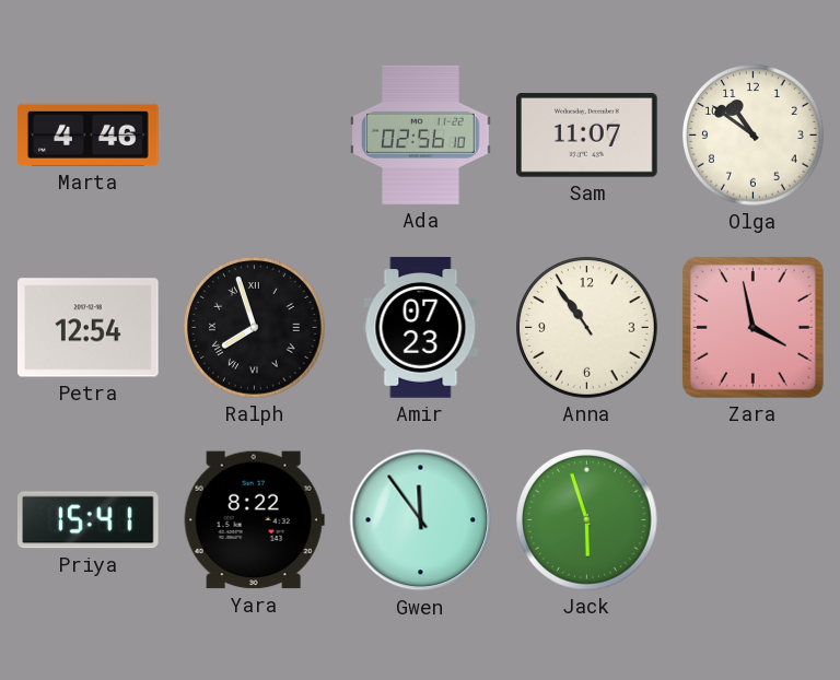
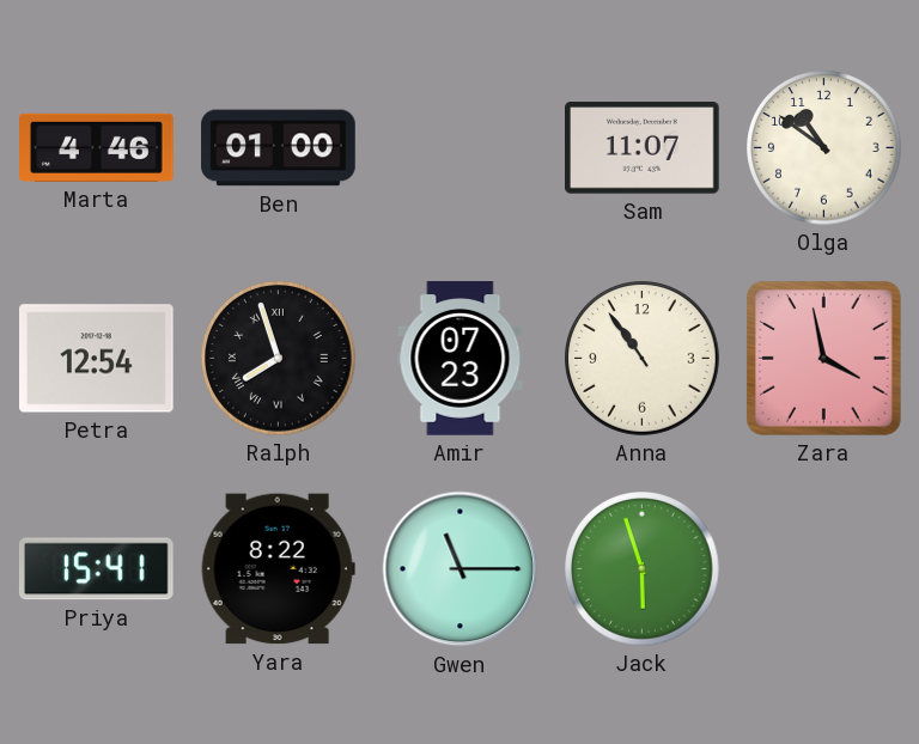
Ben: none -> 01:00
Ada: 02:56 -> none
Gwen: 11:54 -> 11:15
